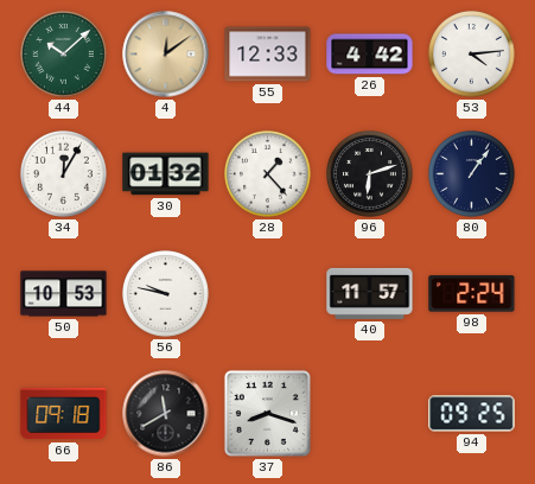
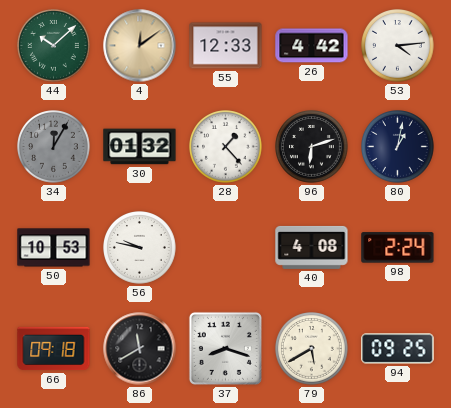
34 dial: white -> grey
80: 1:06 -> 1:02
40: 11:57 -> 4:08
79: none -> 5:40
